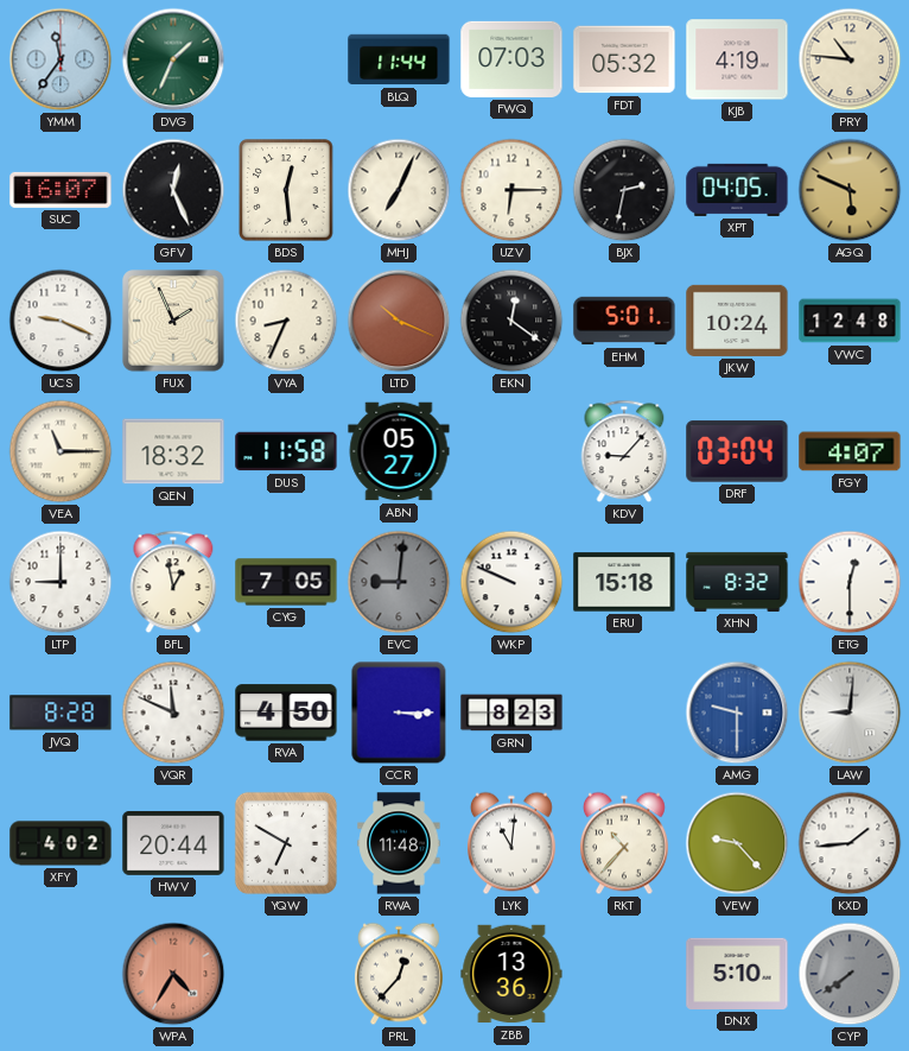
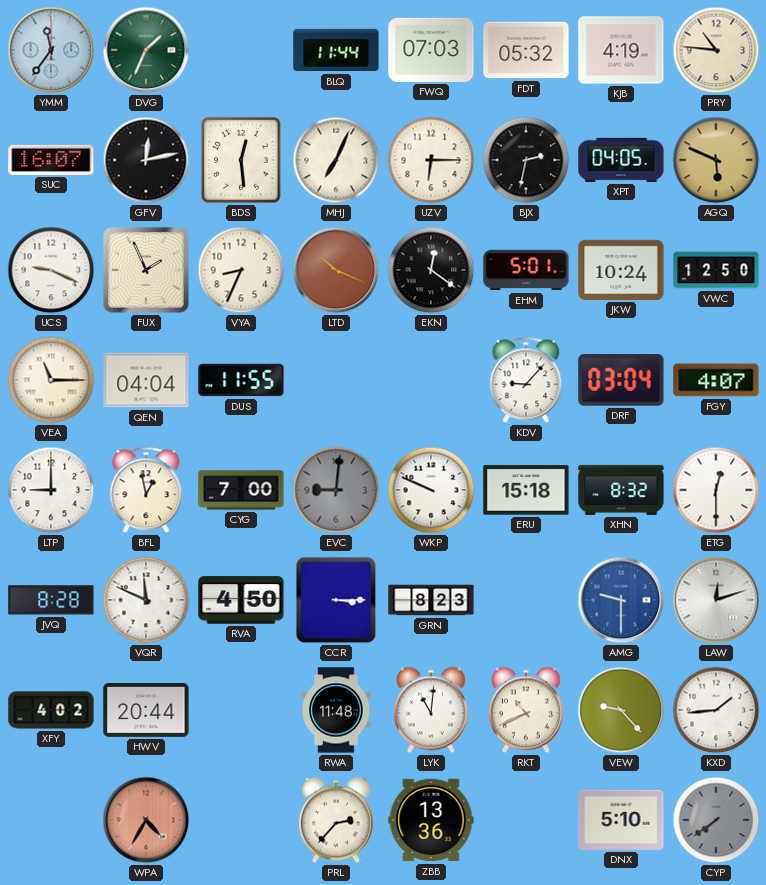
GFV: 12:26 -> 12:13
VWC: 12:48 -> 12:50
QEN: 18:32 -> 04:04
DUS: 11:58 -> 11:55
ABN: 05:27 -> none
CYG: 7:05 -> 7:00
LAW: 9:01 -> 12:12
YQW: 6:50 -> none
RKT: 10:37 -> 10:41
PRL: 12:37 -> 2:37
